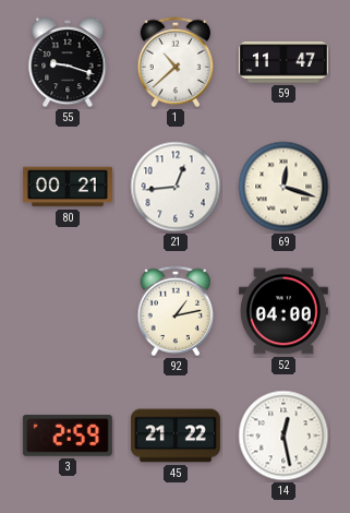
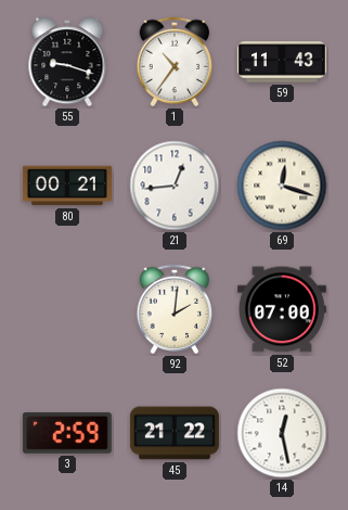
1: 10:38 -> 10:36
59: 11:47 -> 11:43
92: 1:13 -> 2:01
52: 04:00 -> 07:00
